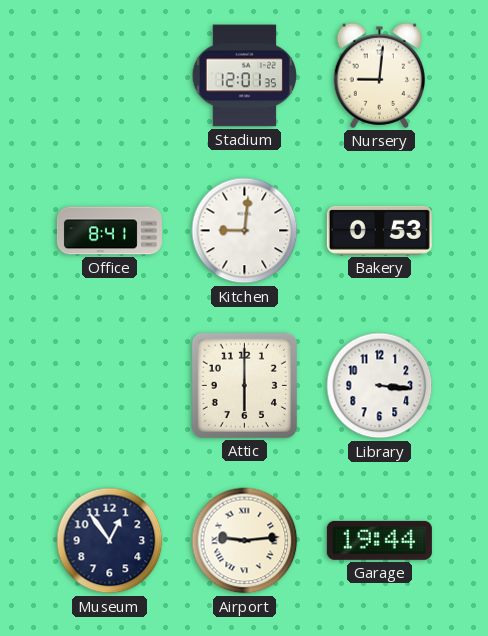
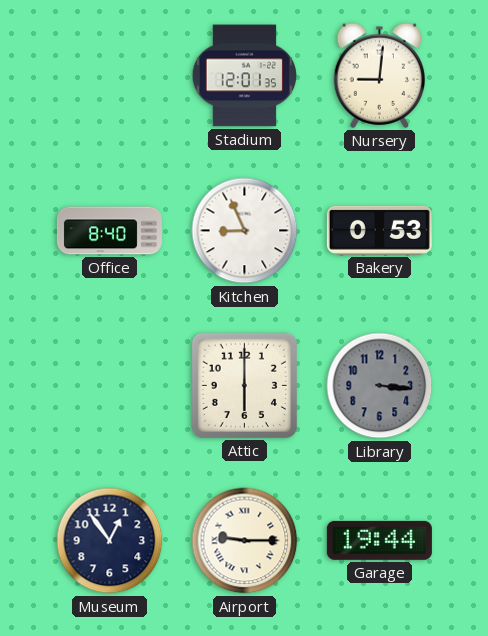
Office: 8:41 -> 8:40
Kitchen: 9:01 -> 8:56
Library dial: white -> grey
Airport: 9:14 -> 9:15
